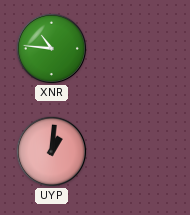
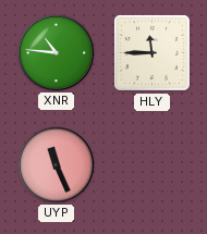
HLY: none -> 11:45
UYP: 1:01 -> 11:26
